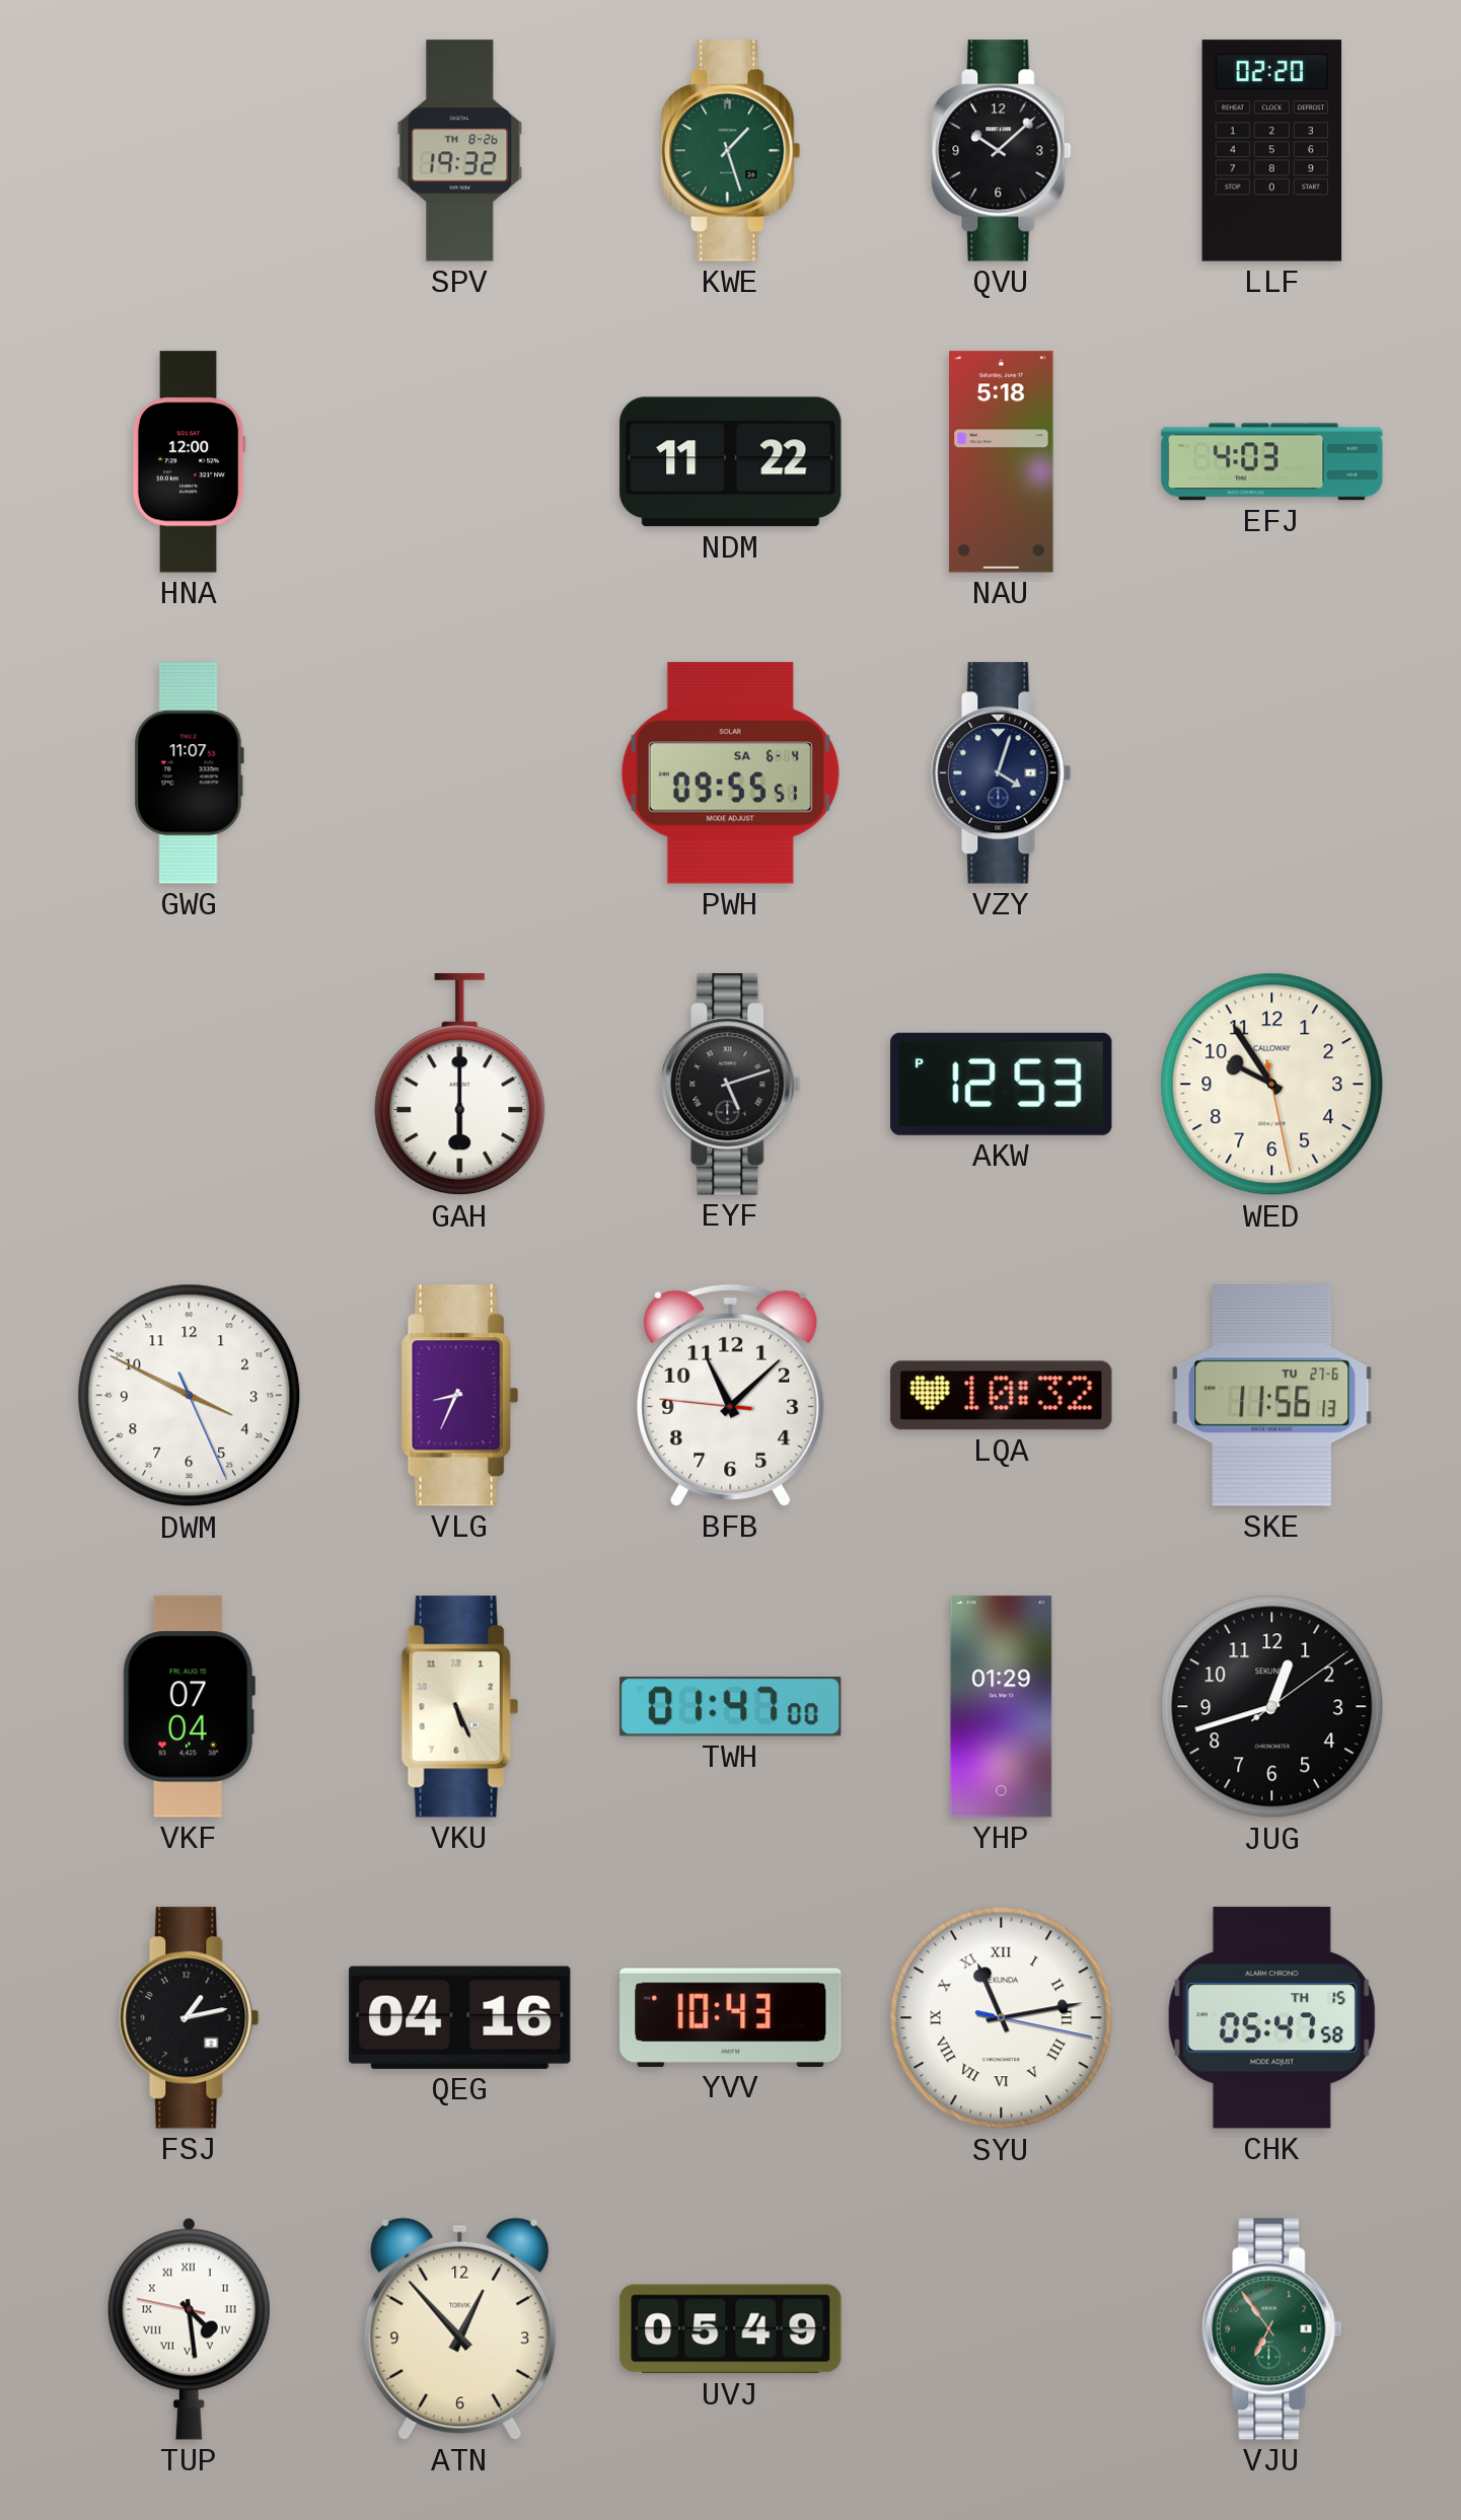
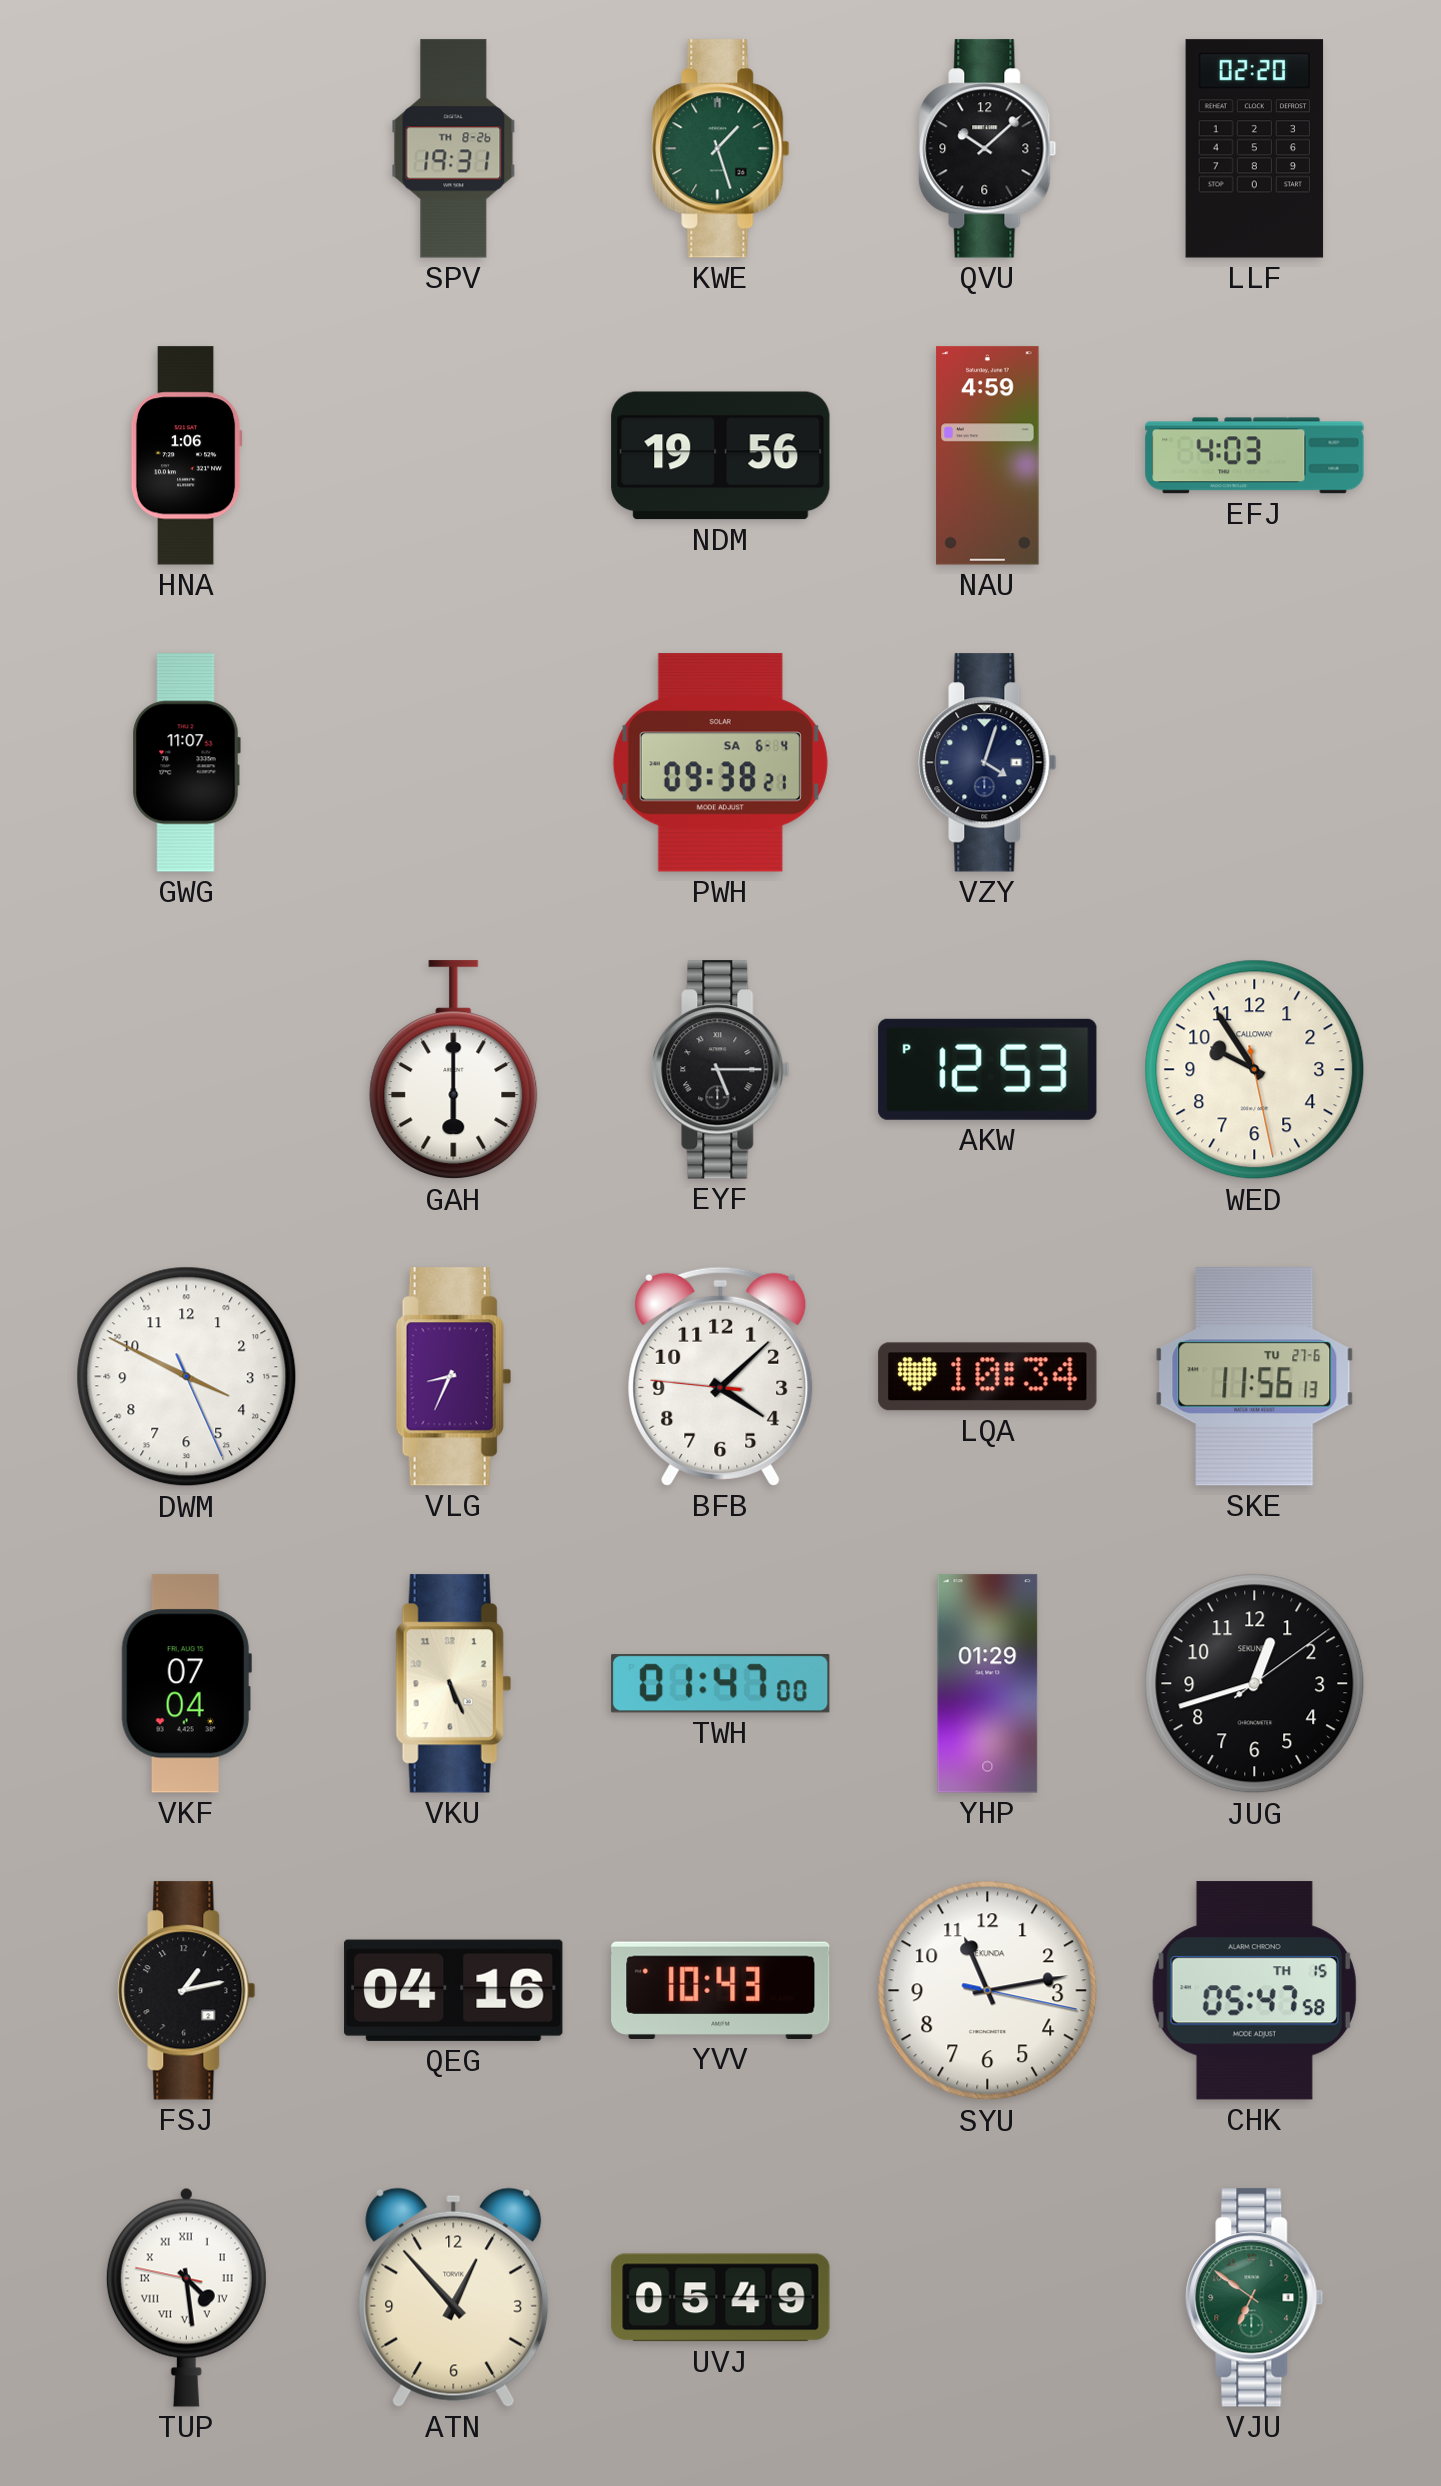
SPV: 19:32 -> 19:31
HNA: 12:00 -> 1:06
NDM: 11:22 -> 19:56
NAU: 5:18 -> 4:59
PWH: 09:55 -> 09:38
EYF: 5:12 -> 5:15
BFB: 11:07 -> 4:07
LQA: 10:32 -> 10:34
SYU numerals: Roman -> Arabic
VJU: 6:54 -> 6:51
